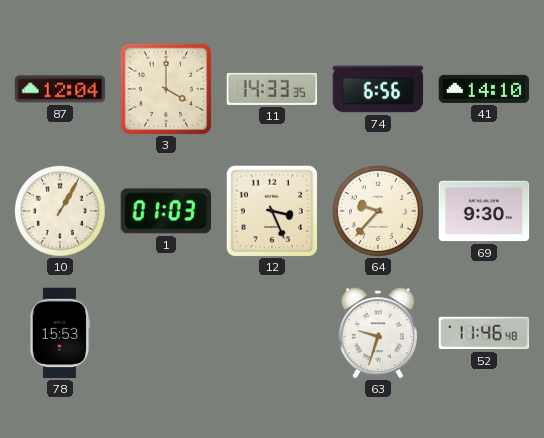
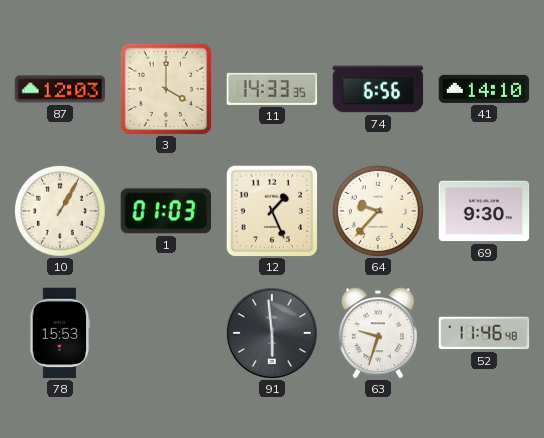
87: 12:04 -> 12:03
12: 3:26 -> 1:26
91: none -> 5:59
